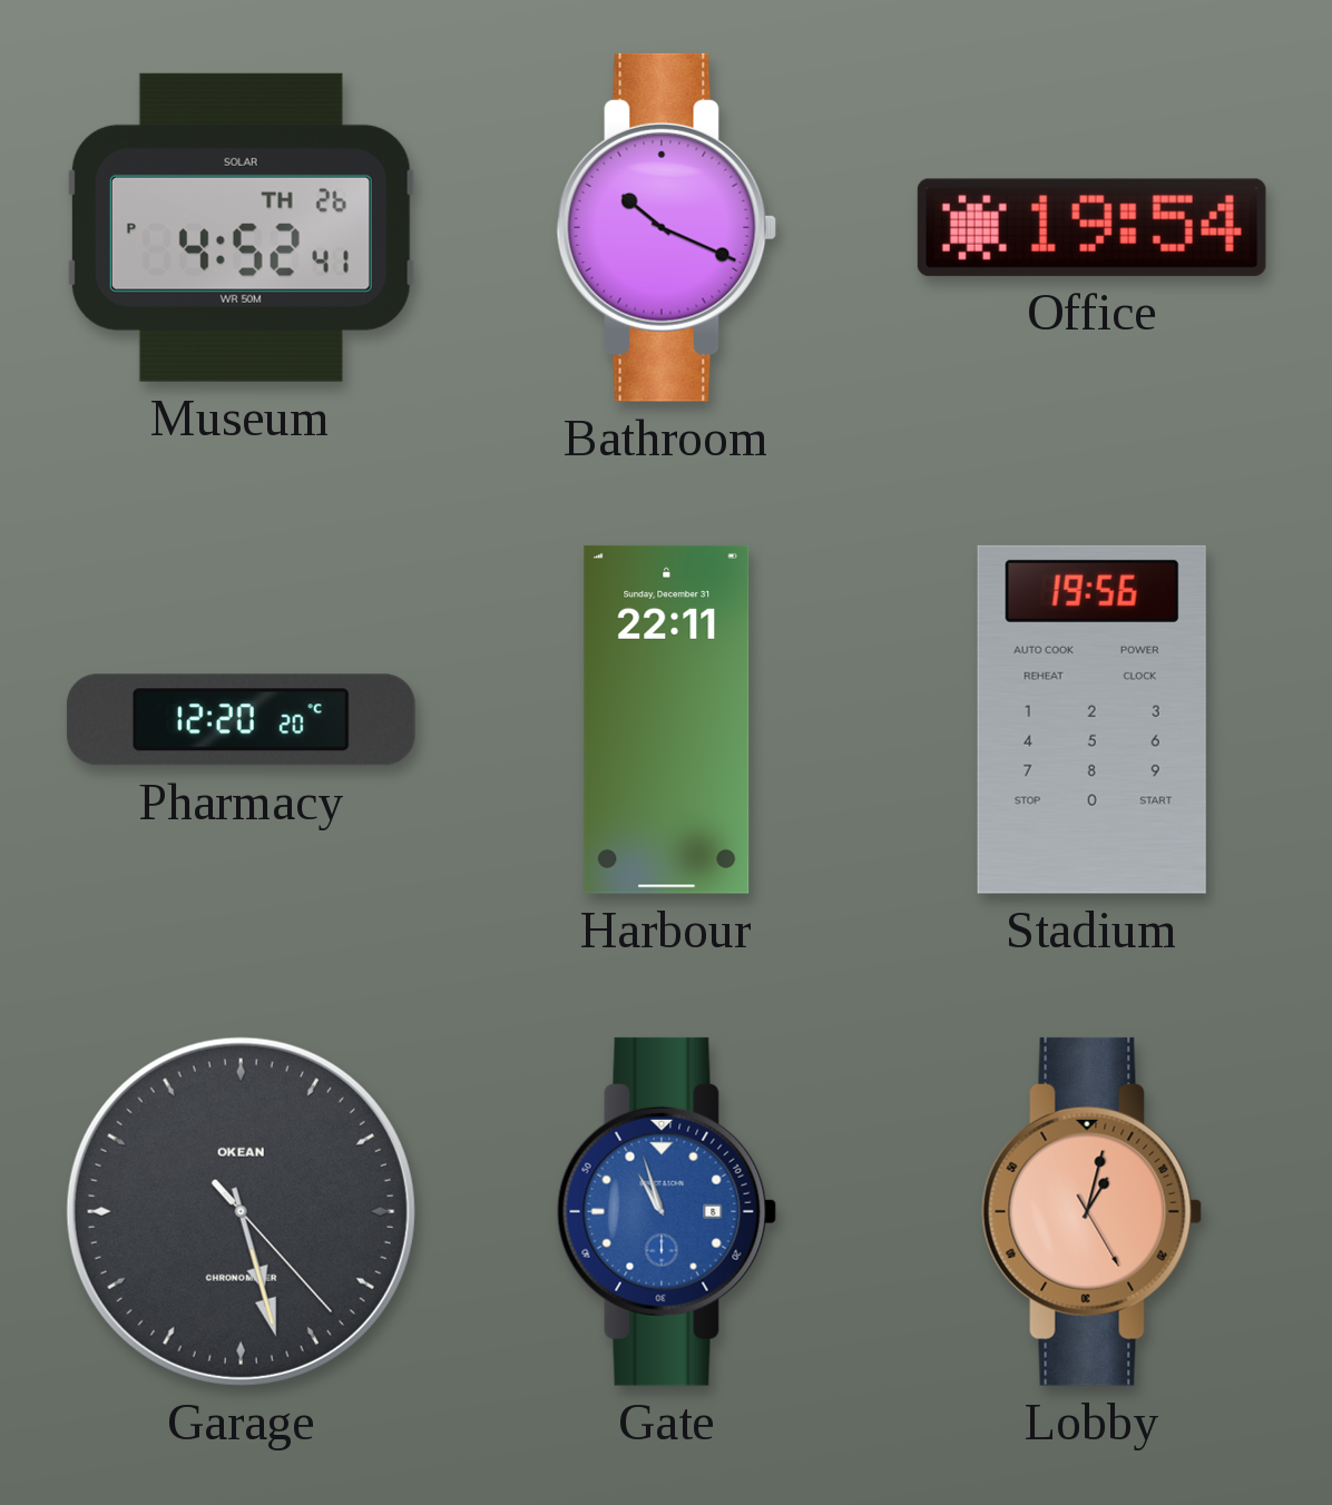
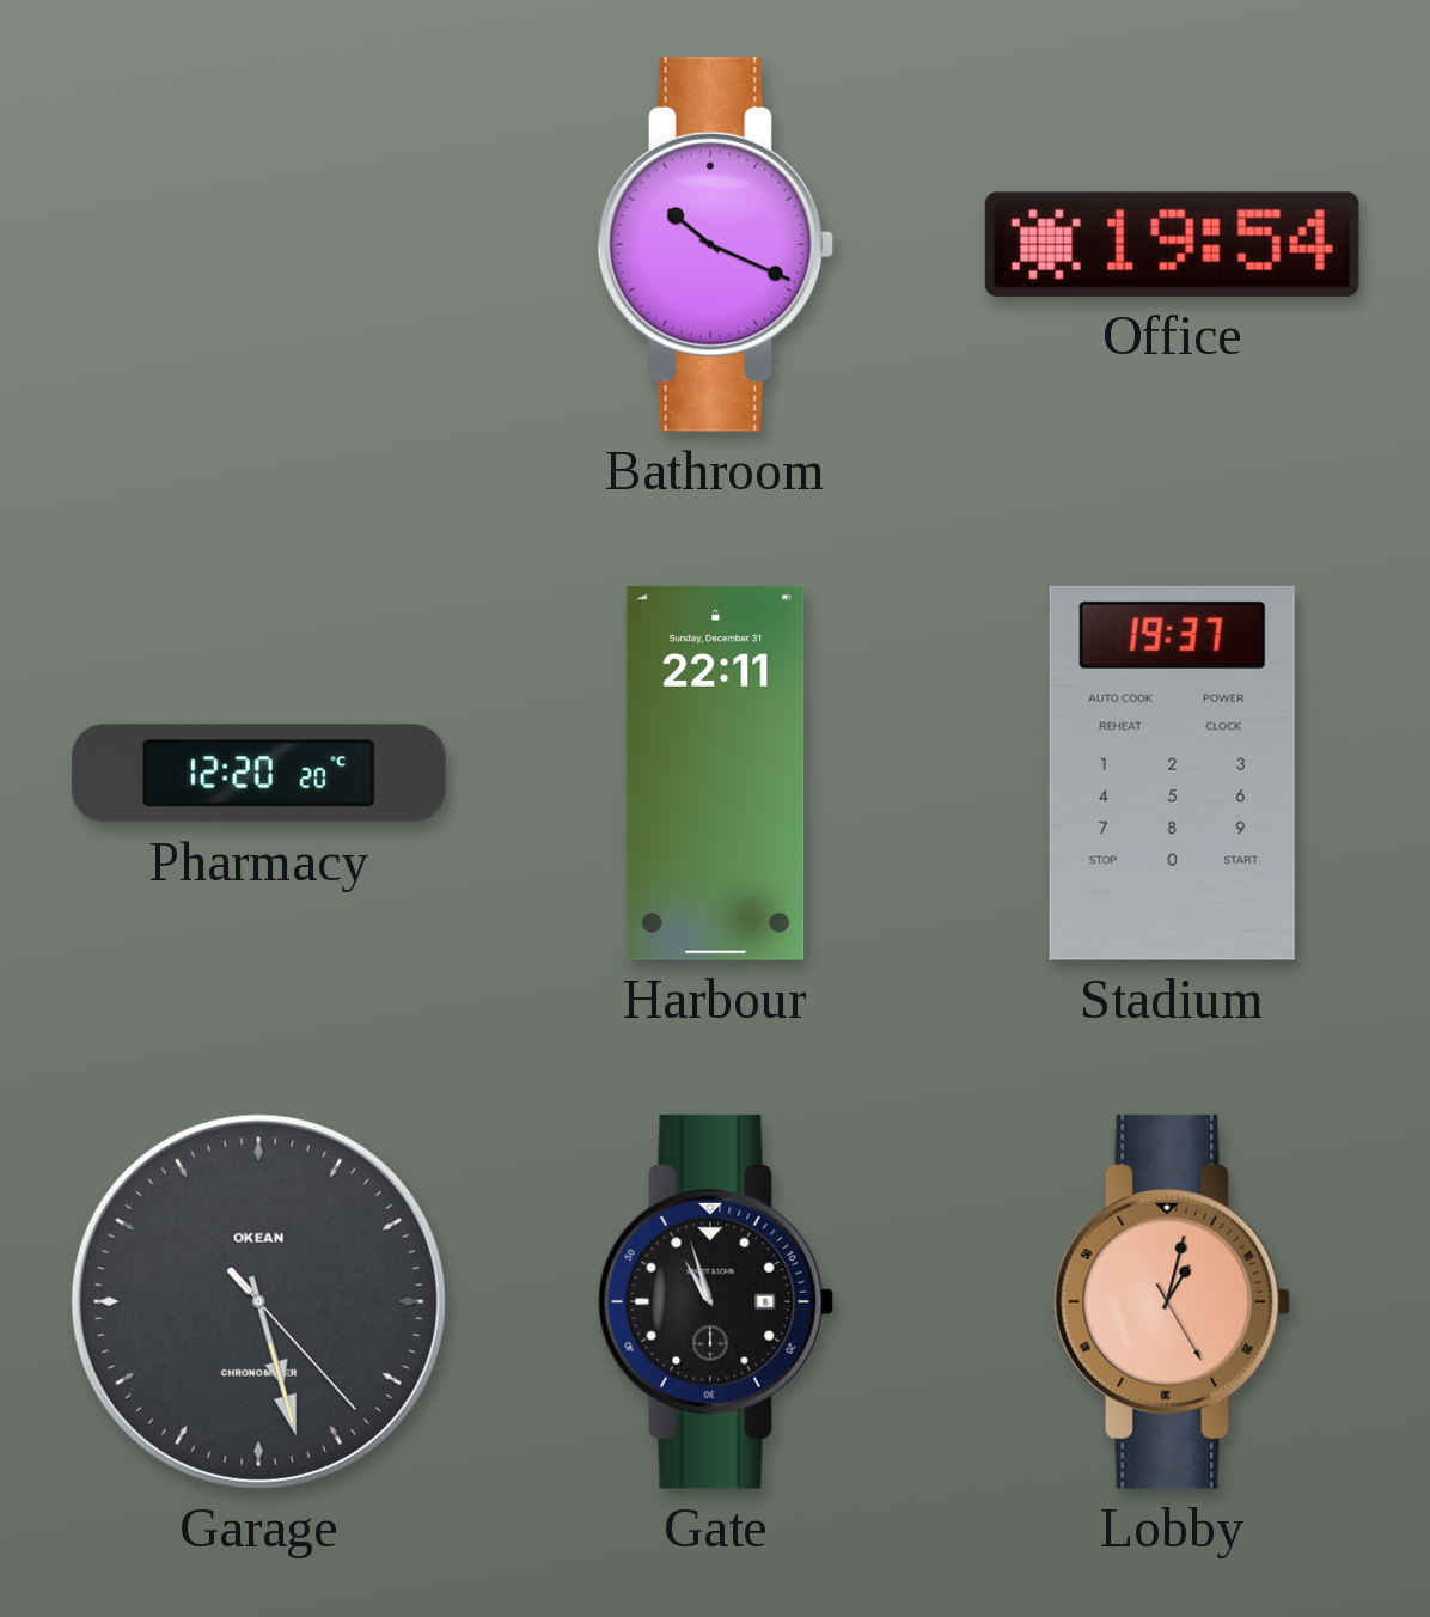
Museum: 4:52 -> none
Stadium: 19:56 -> 19:37
Gate dial: blue -> black
